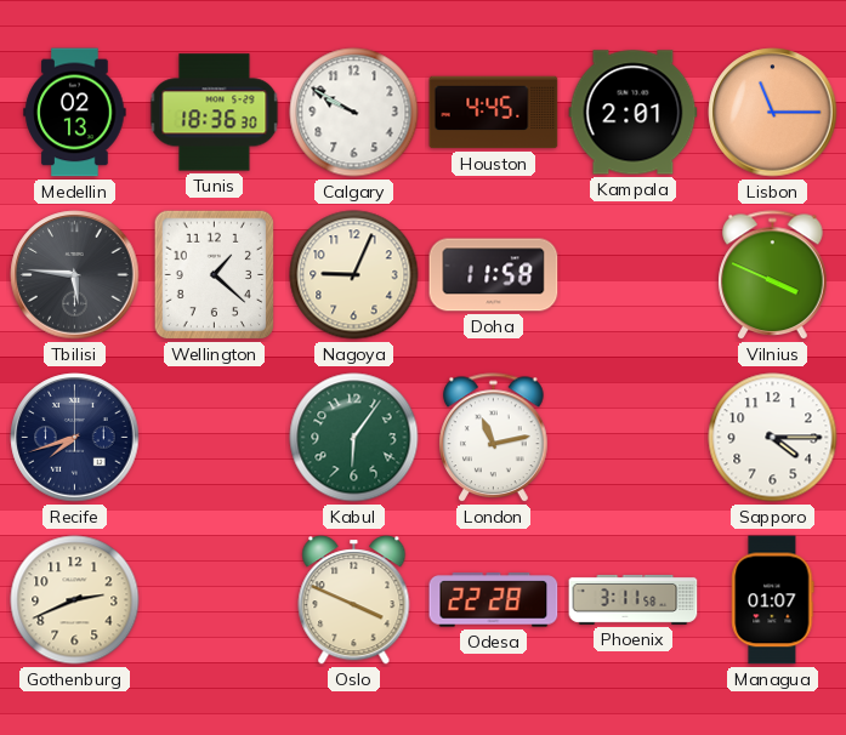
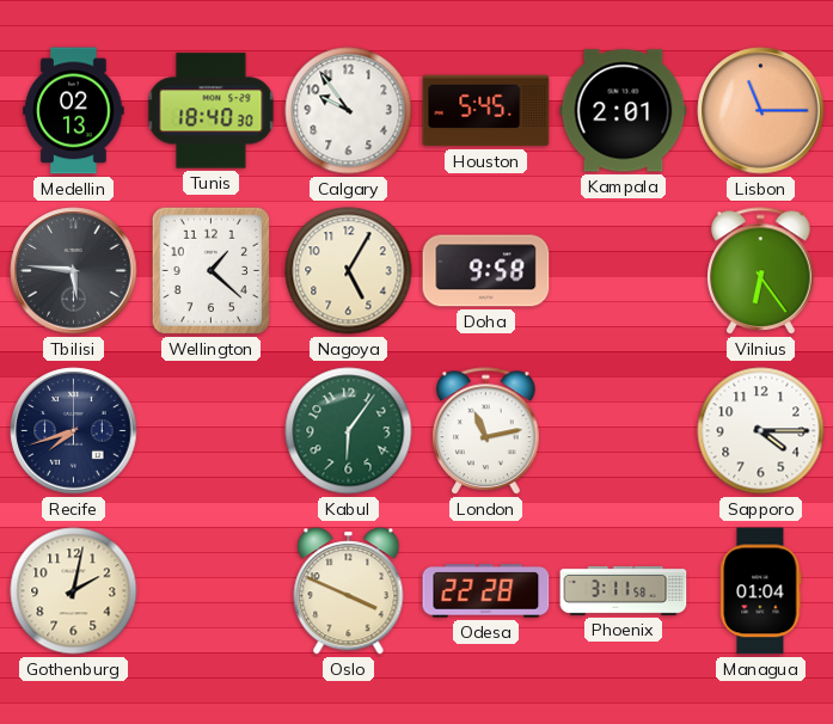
Tunis: 18:36 -> 18:40
Calgary: 9:50 -> 9:54
Houston: 4:45 -> 5:45
Nagoya: 9:04 -> 5:05
Doha: 11:58 -> 9:58
Vilnius: 3:49 -> 6:24
Gothenburg: 2:41 -> 2:02
Managua: 01:07 -> 01:04
